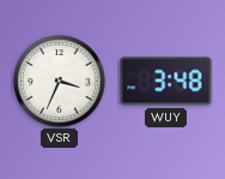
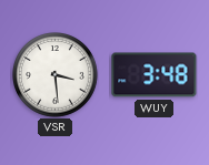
VSR: 3:34 -> 3:29
